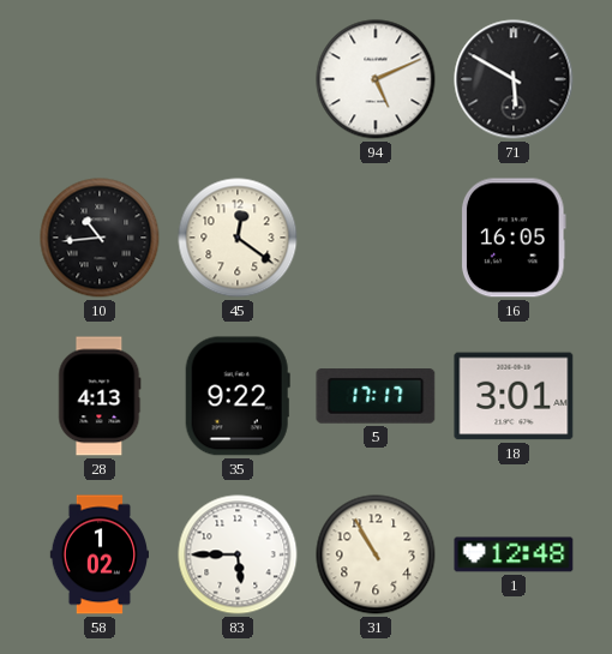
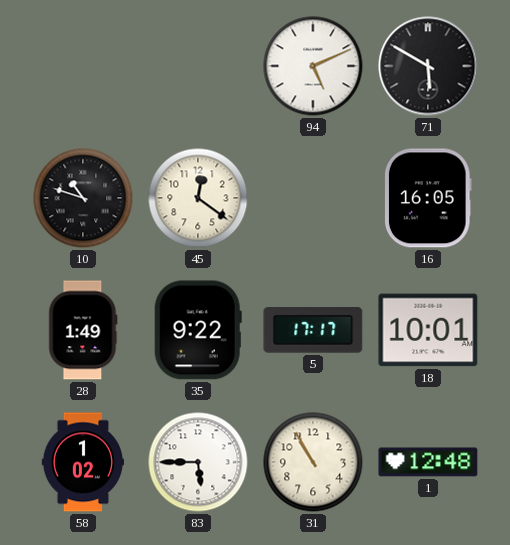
10: 10:44 -> 10:48
28: 4:13 -> 1:49
18: 3:01 -> 10:01
